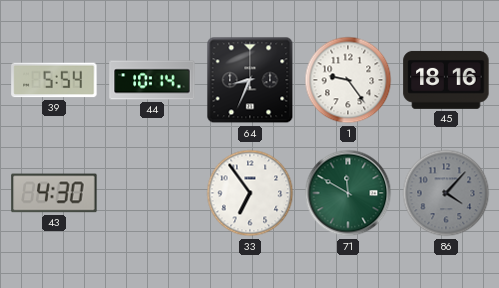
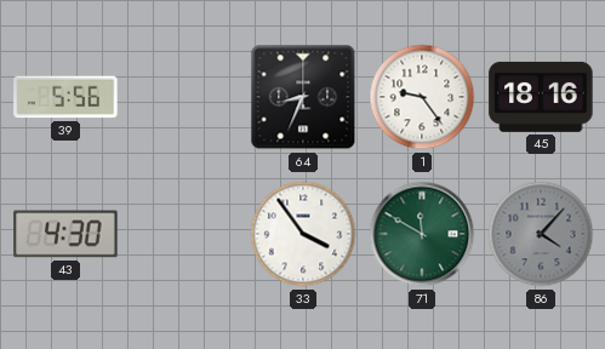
39: 5:54 -> 5:56
44: 10:14 -> none
33: 6:54 -> 3:54
